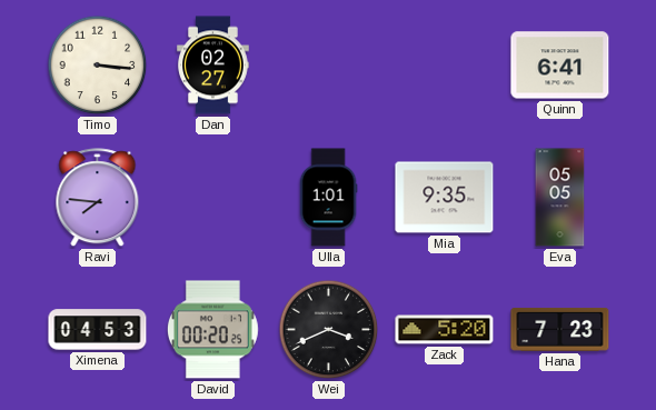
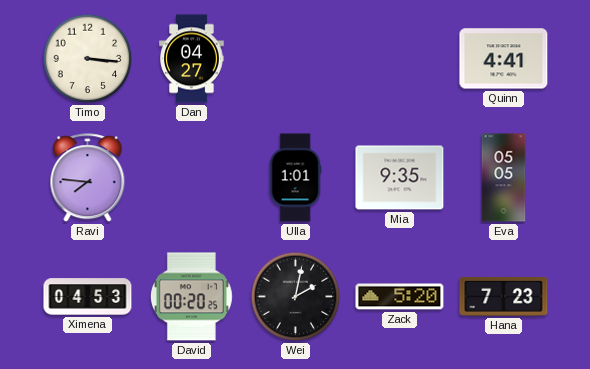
Dan: 02:27 -> 04:27
Quinn: 6:41 -> 4:41
Wei: 3:41 -> 2:02
